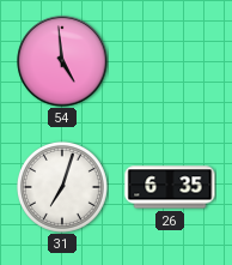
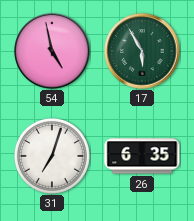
54: 4:59 -> 4:58
17: none -> 5:55
